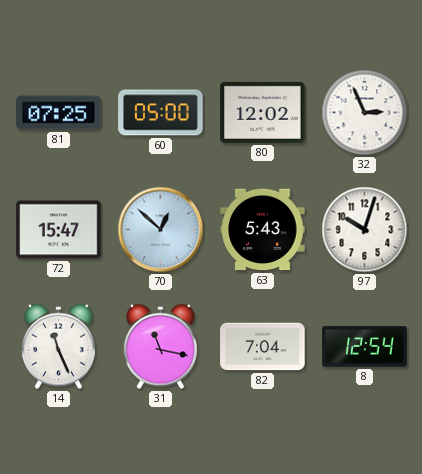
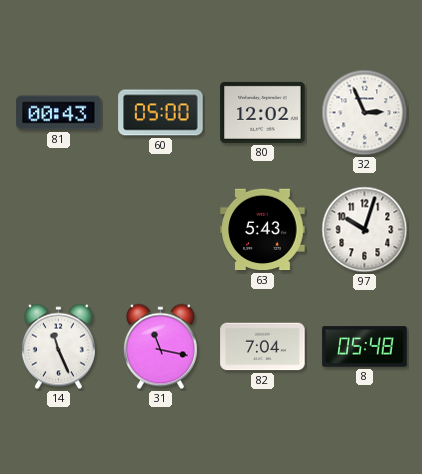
81: 07:25 -> 00:43
72: 15:47 -> none
70: 12:52 -> none
8: 12:54 -> 05:48
